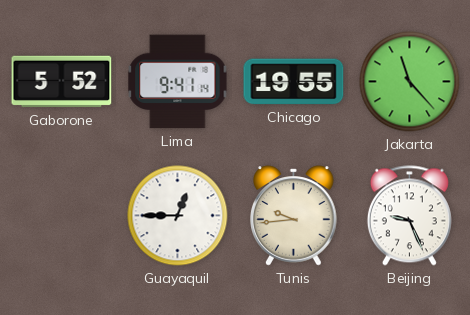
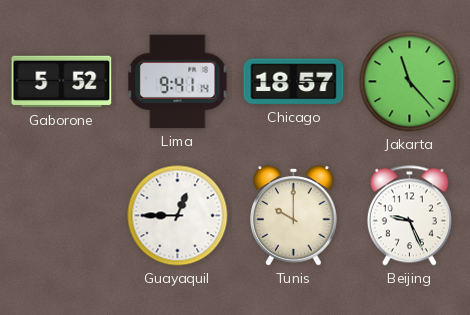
Chicago: 19:55 -> 18:57
Tunis: 9:44 -> 10:00
